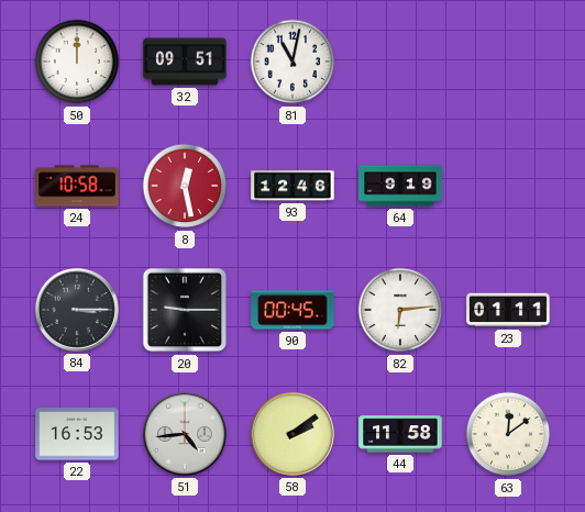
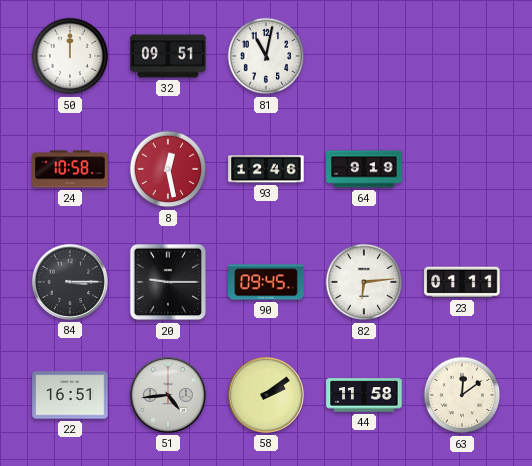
90: 00:45 -> 09:45
22: 16:53 -> 16:51
